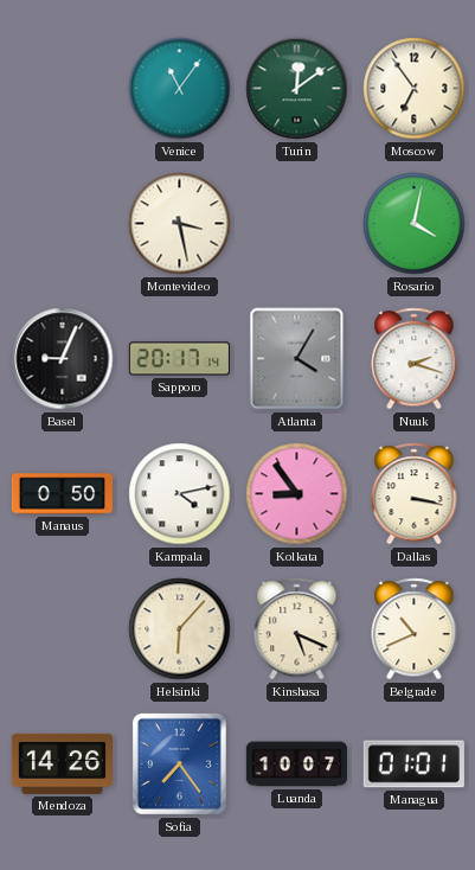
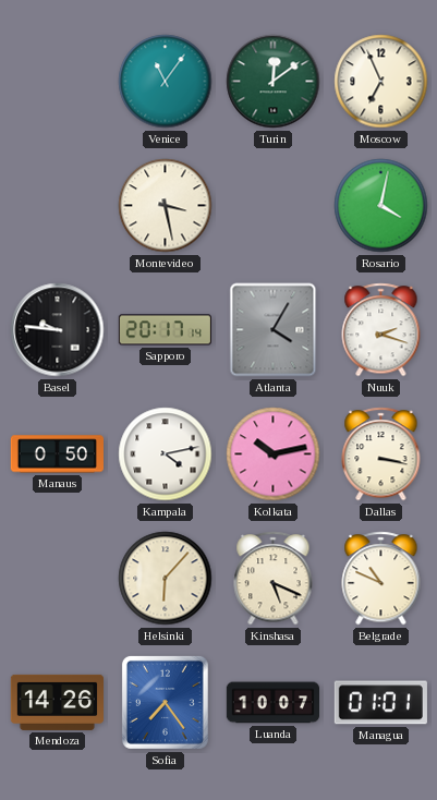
Moscow: 6:54 -> 6:56
Basel: 9:04 -> 9:46
Kolkata: 8:54 -> 10:13
Belgrade: 10:41 -> 10:49
